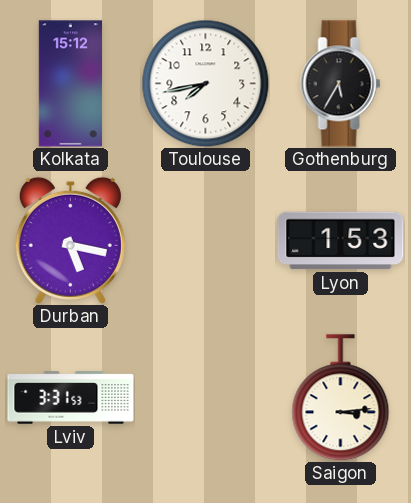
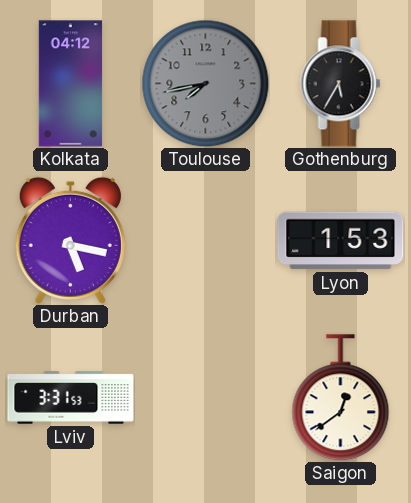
Kolkata: 15:12 -> 04:12
Toulouse dial: white -> grey
Saigon: 3:14 -> 12:39
